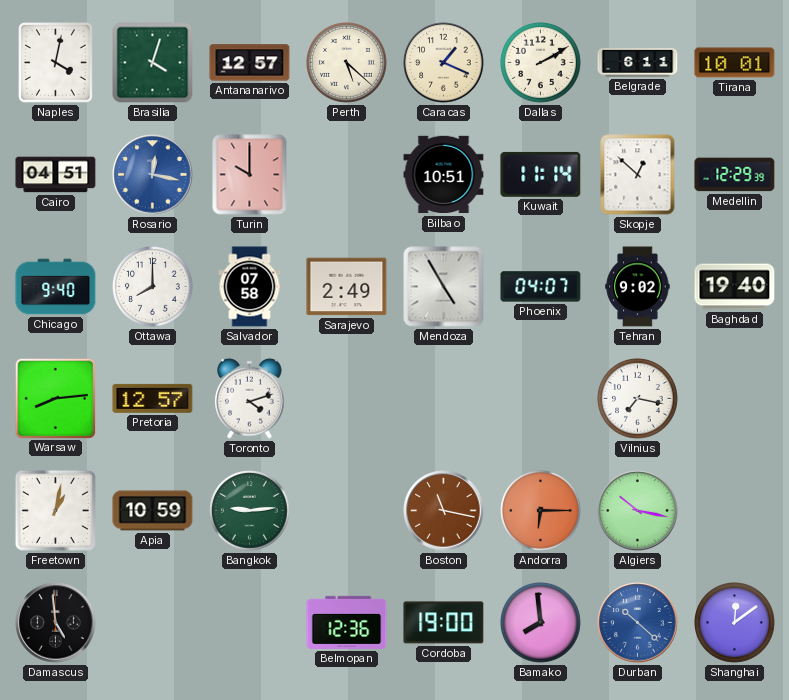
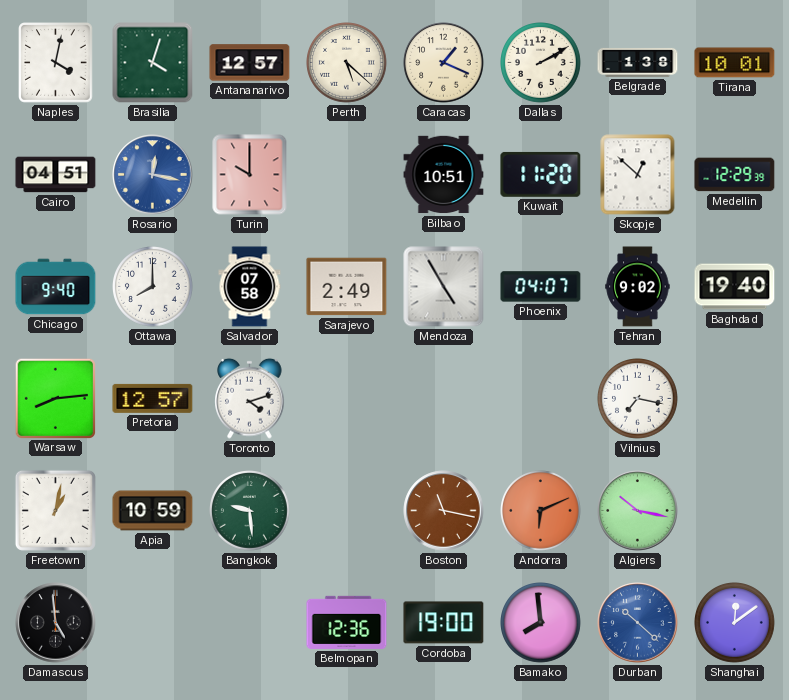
Belgrade: 6:11 -> 1:38
Kuwait: 11:14 -> 11:20
Bangkok: 9:14 -> 9:29
Andorra: 6:15 -> 6:11
